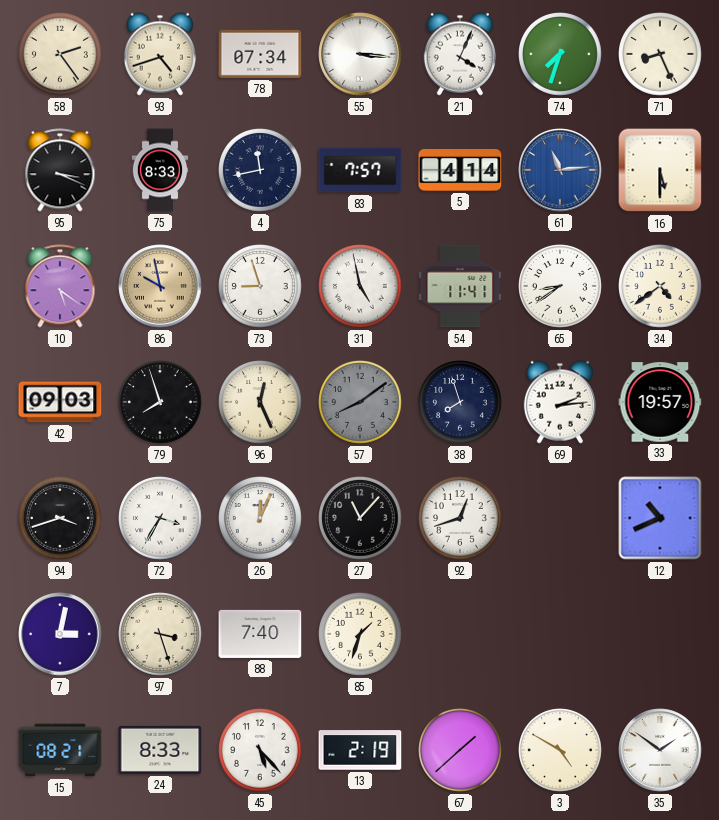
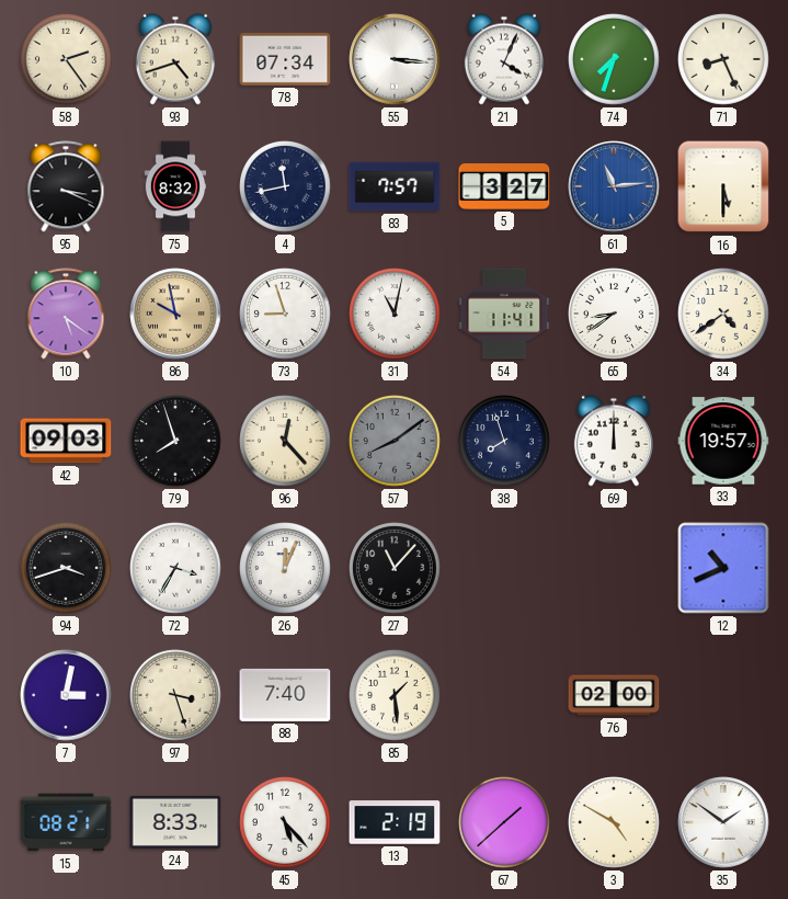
75: 8:33 -> 8:32
5: 4:14 -> 3:27
31: 4:58 -> 11:02
96: 12:26 -> 12:23
69: 2:14 -> 12:00
92: 12:42 -> none
85: 1:33 -> 1:29
76: none -> 02:00
